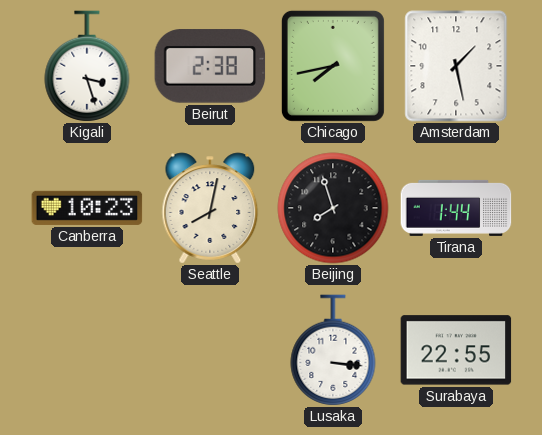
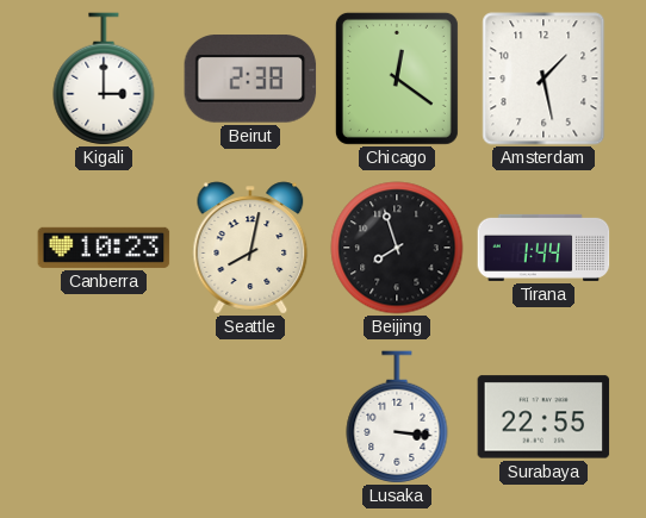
Kigali: 3:27 -> 3:00
Chicago: 7:43 -> 12:21
